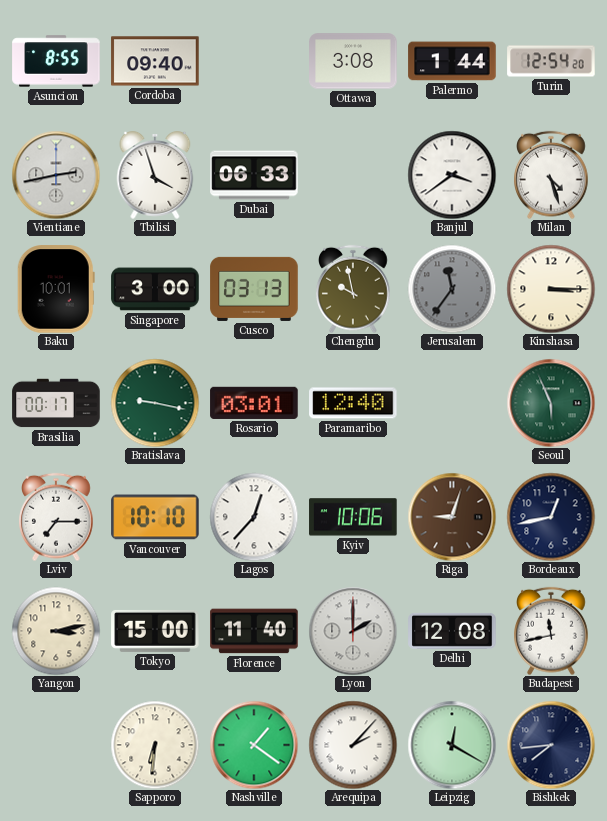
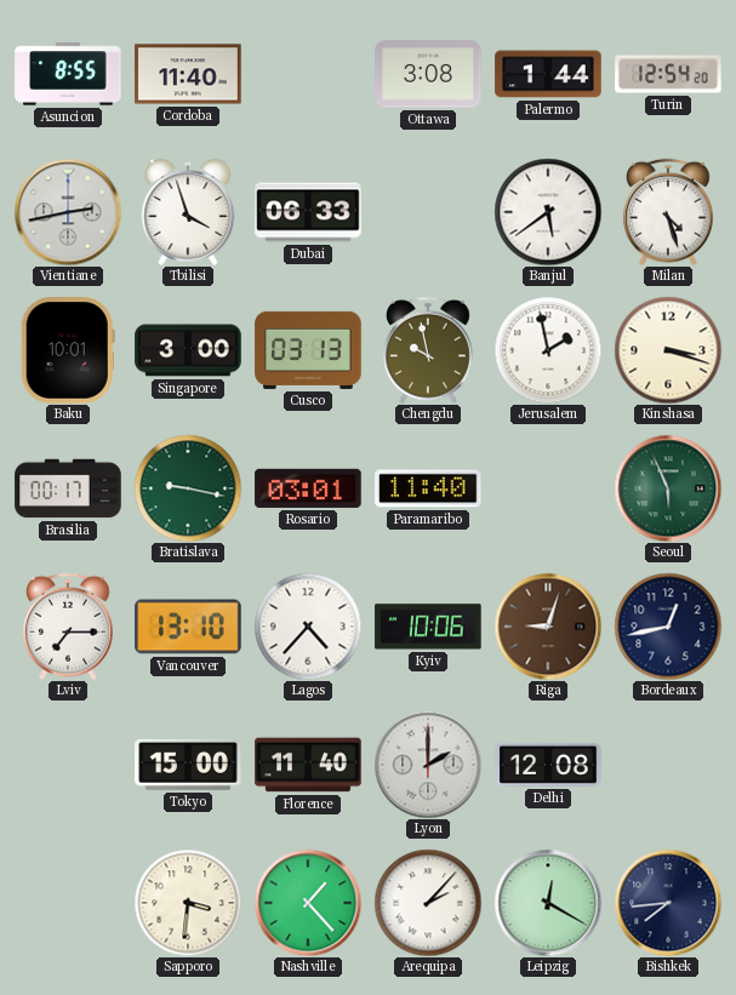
Cordoba: 09:40 -> 11:40
Banjul: 3:39 -> 5:39
Jerusalem: 11:36 -> 1:58
Jerusalem dial: grey -> white
Kinshasa: 3:15 -> 3:18
Paramaribo: 12:40 -> 11:40
Vancouver: 10:10 -> 13:10
Lagos: 12:37 -> 4:37
Yangon: 3:13 -> none
Budapest: 11:43 -> none
Sapporo: 6:31 -> 3:31
Nashville: 1:21 -> 1:23
